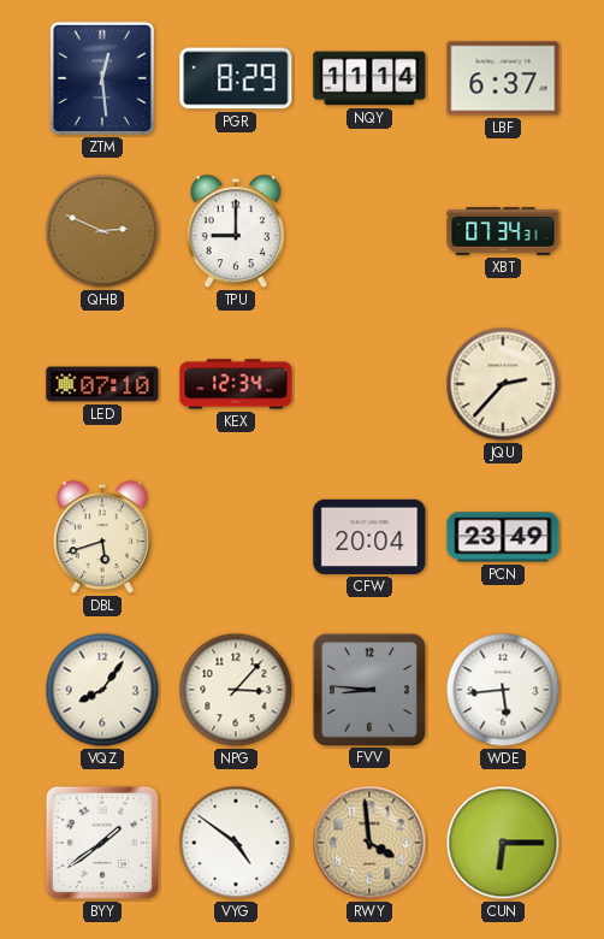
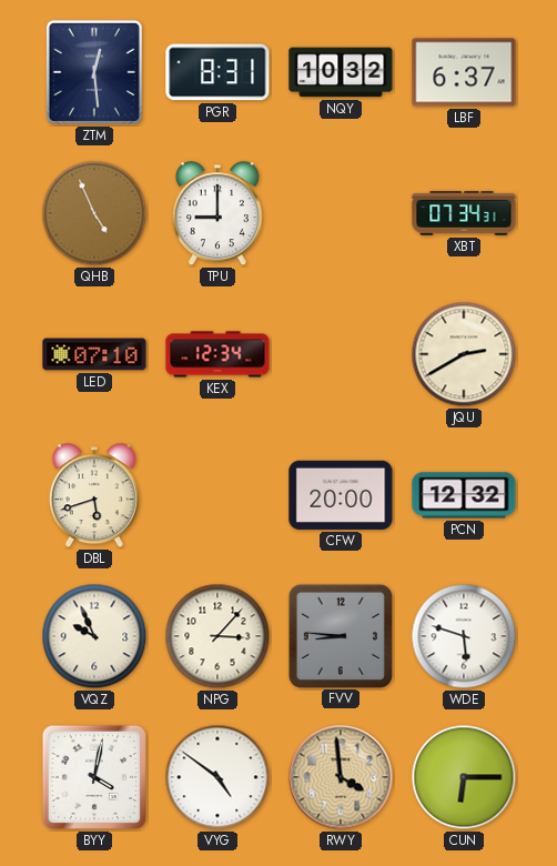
PGR: 8:29 -> 8:31
NQY: 11:14 -> 10:32
QHB: 2:49 -> 4:56
JQU: 2:37 -> 2:40
CFW: 20:04 -> 20:00
PCN: 23:49 -> 12:32
VQZ: 8:06 -> 9:56
WDE: 5:44 -> 5:48
BYY: 1:39 -> 4:02
